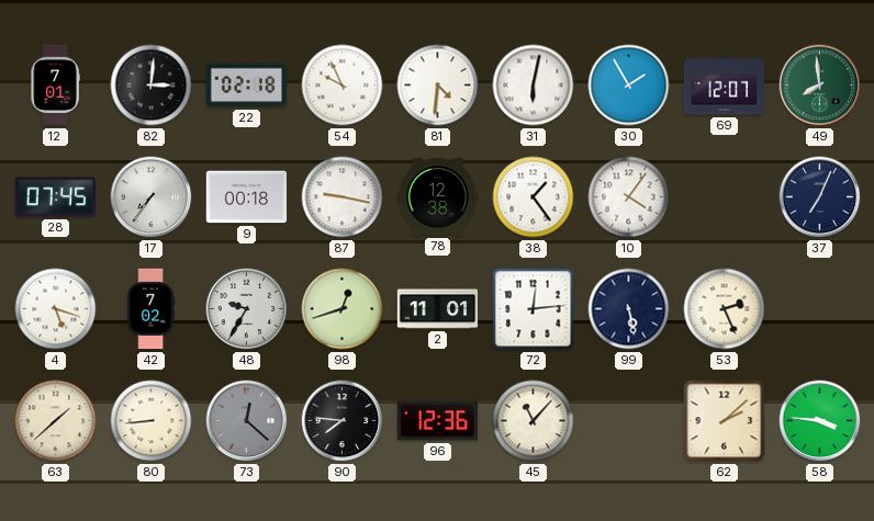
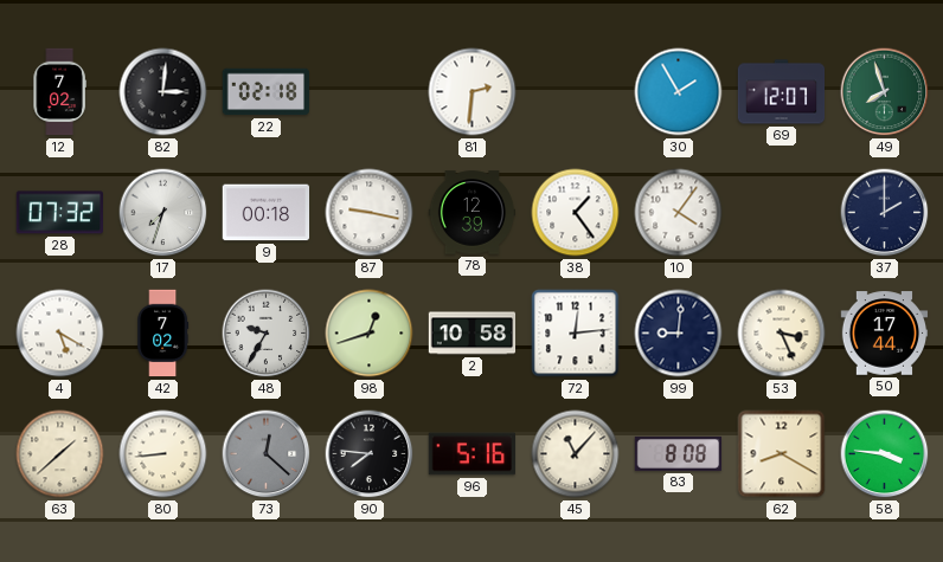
12: 7:01 -> 7:02
54: 9:56 -> none
81: 4:31 -> 2:31
31: 6:02 -> none
49: 7:59 -> 7:57
28: 07:45 -> 07:32
17: 7:36 -> 7:33
78: 12:38 -> 12:39
37: 7:04 -> 2:00
4: 5:18 -> 5:20
2: 11:01 -> 10:58
99: 5:28 -> 9:01
53: 2:26 -> 3:26
50: none -> 17:44
96: 12:36 -> 5:16
83: none -> 8:08
62: 2:08 -> 8:20
